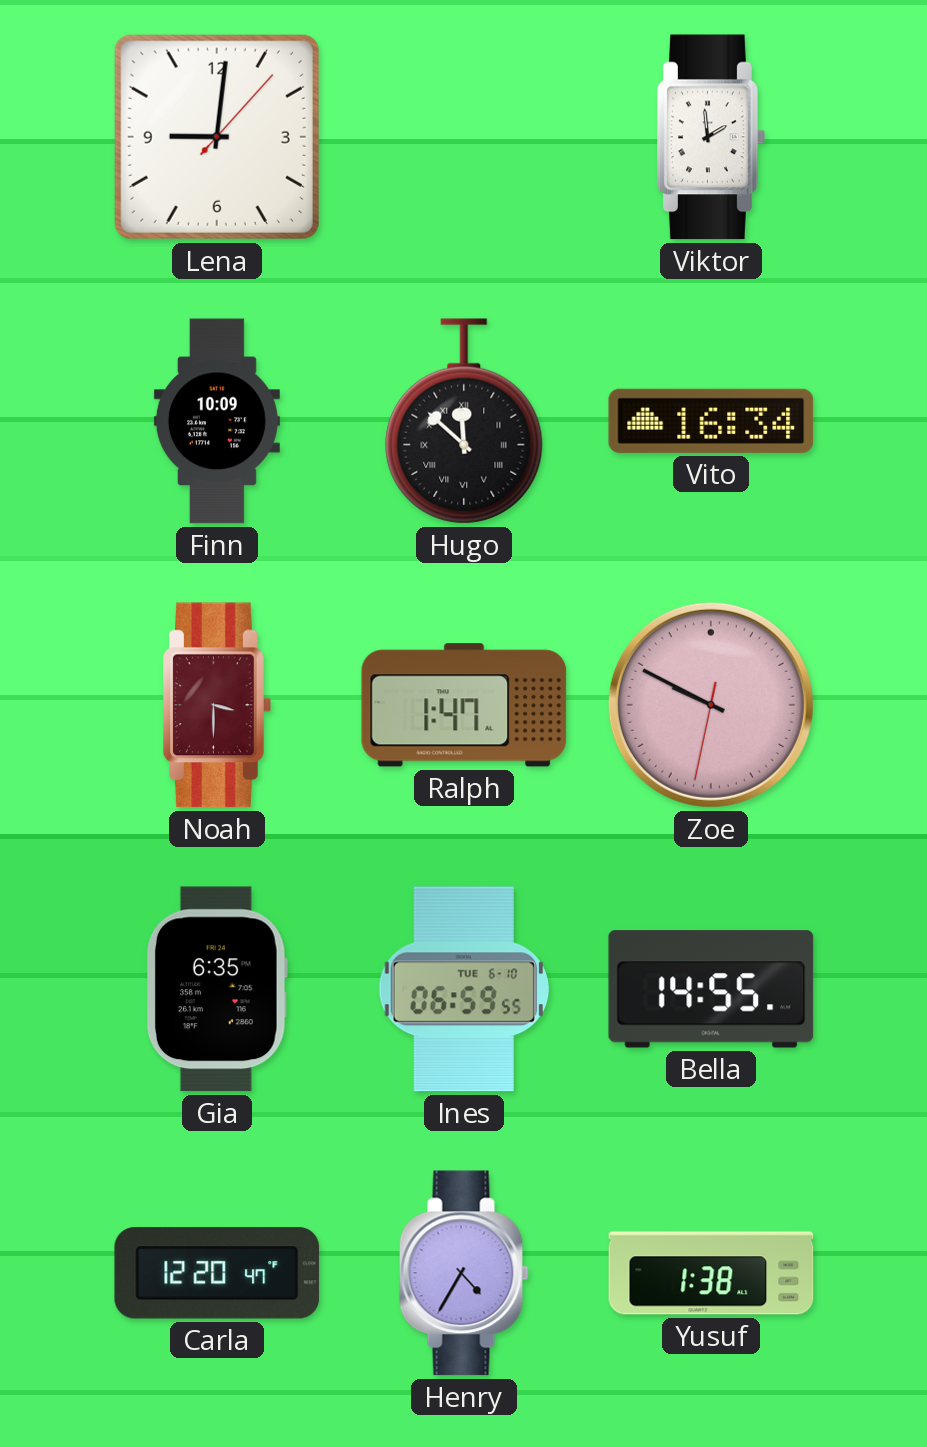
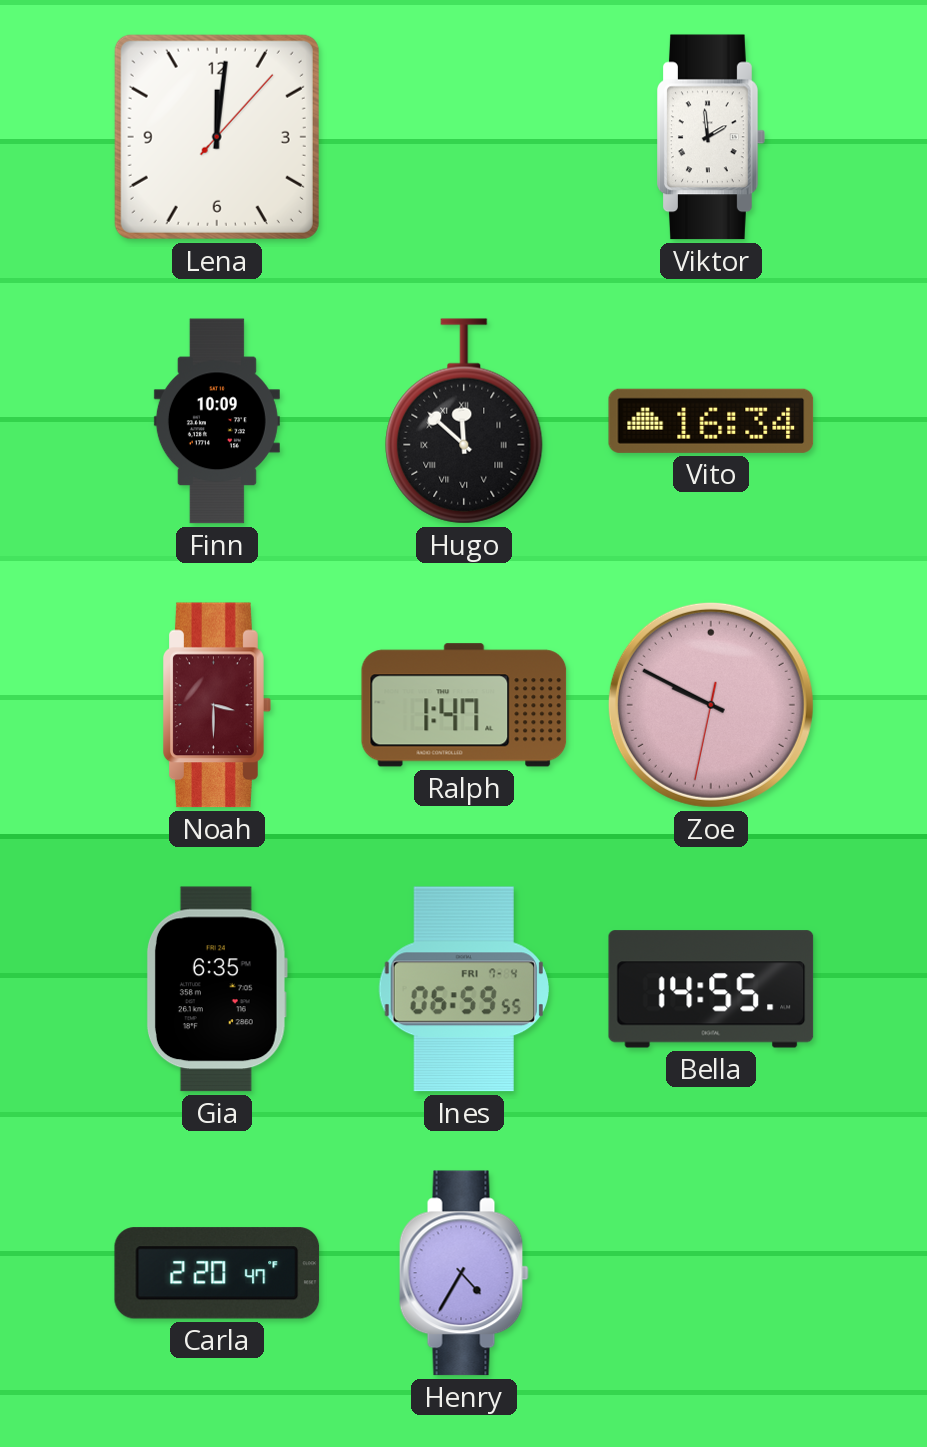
Lena: 9:01 -> 12:01
Ines date: TUE 6-10 -> FRI 7-4
Carla: 12:20 -> 2:20
Yusuf: 1:38 -> none
